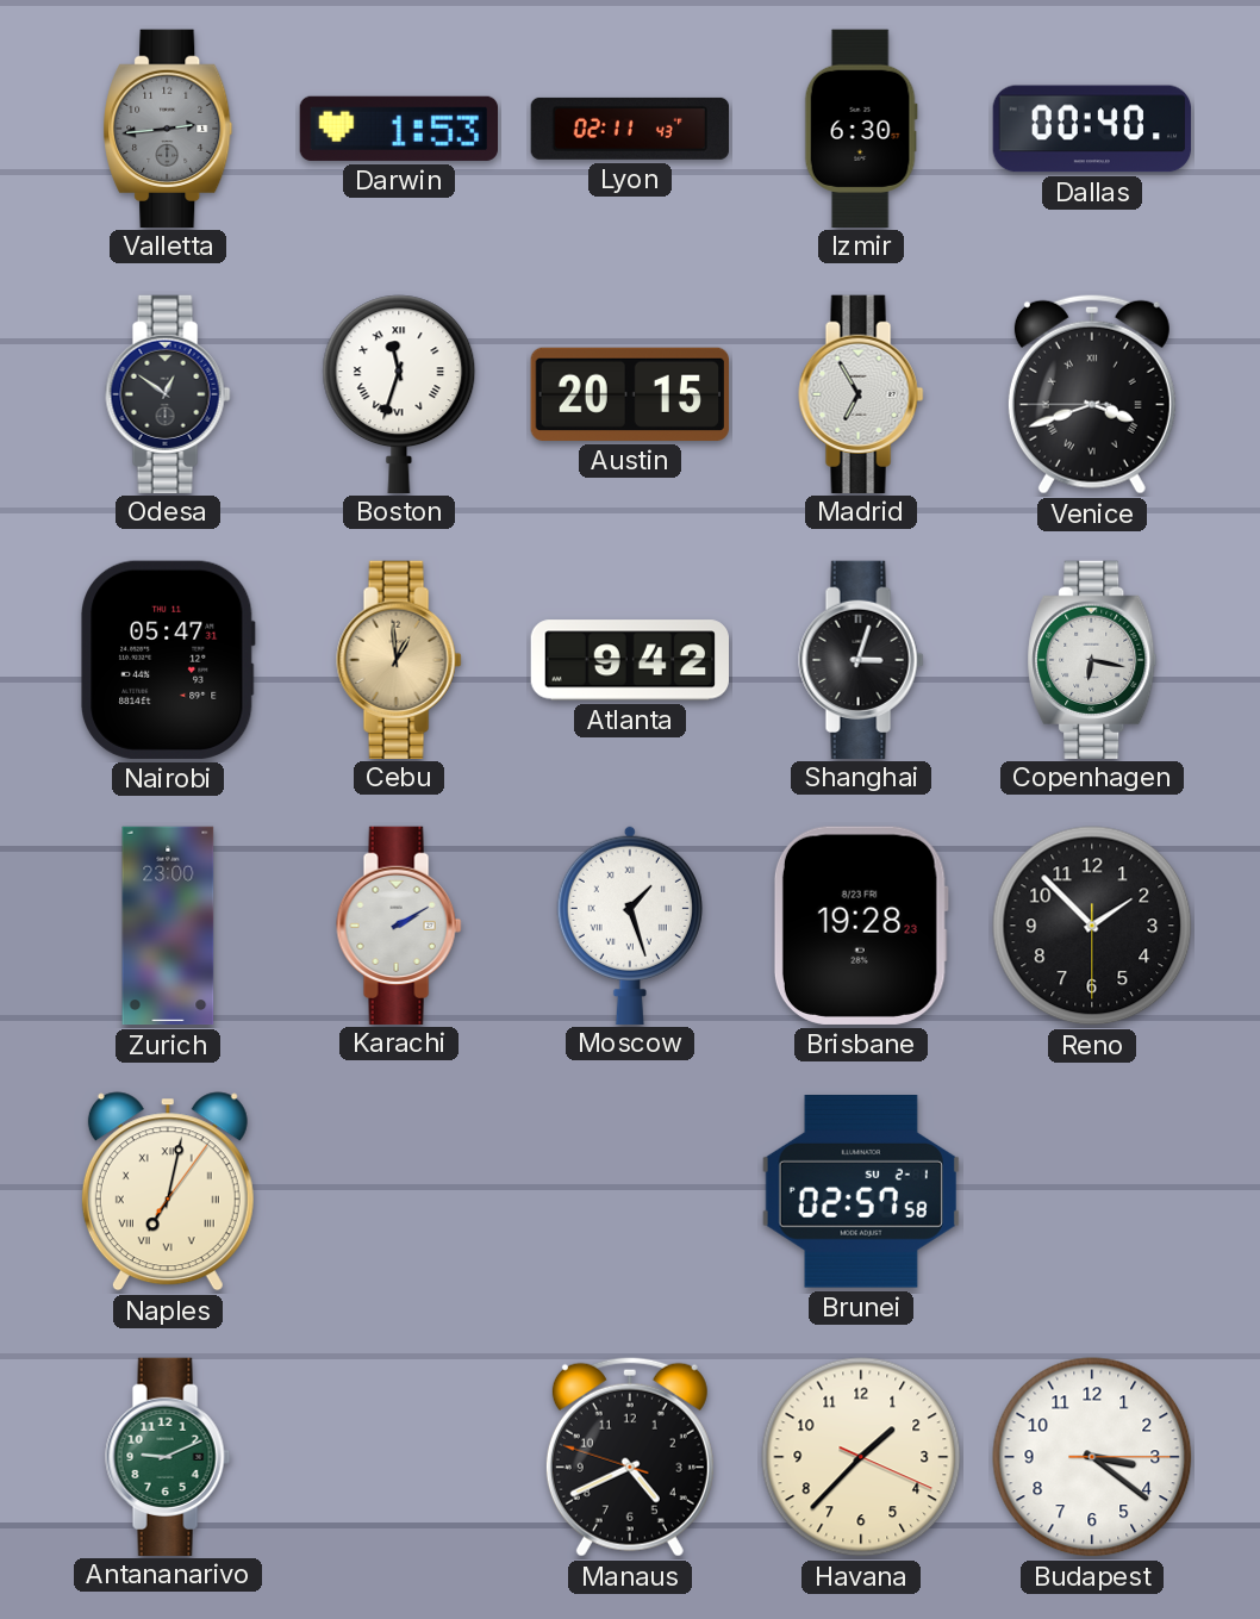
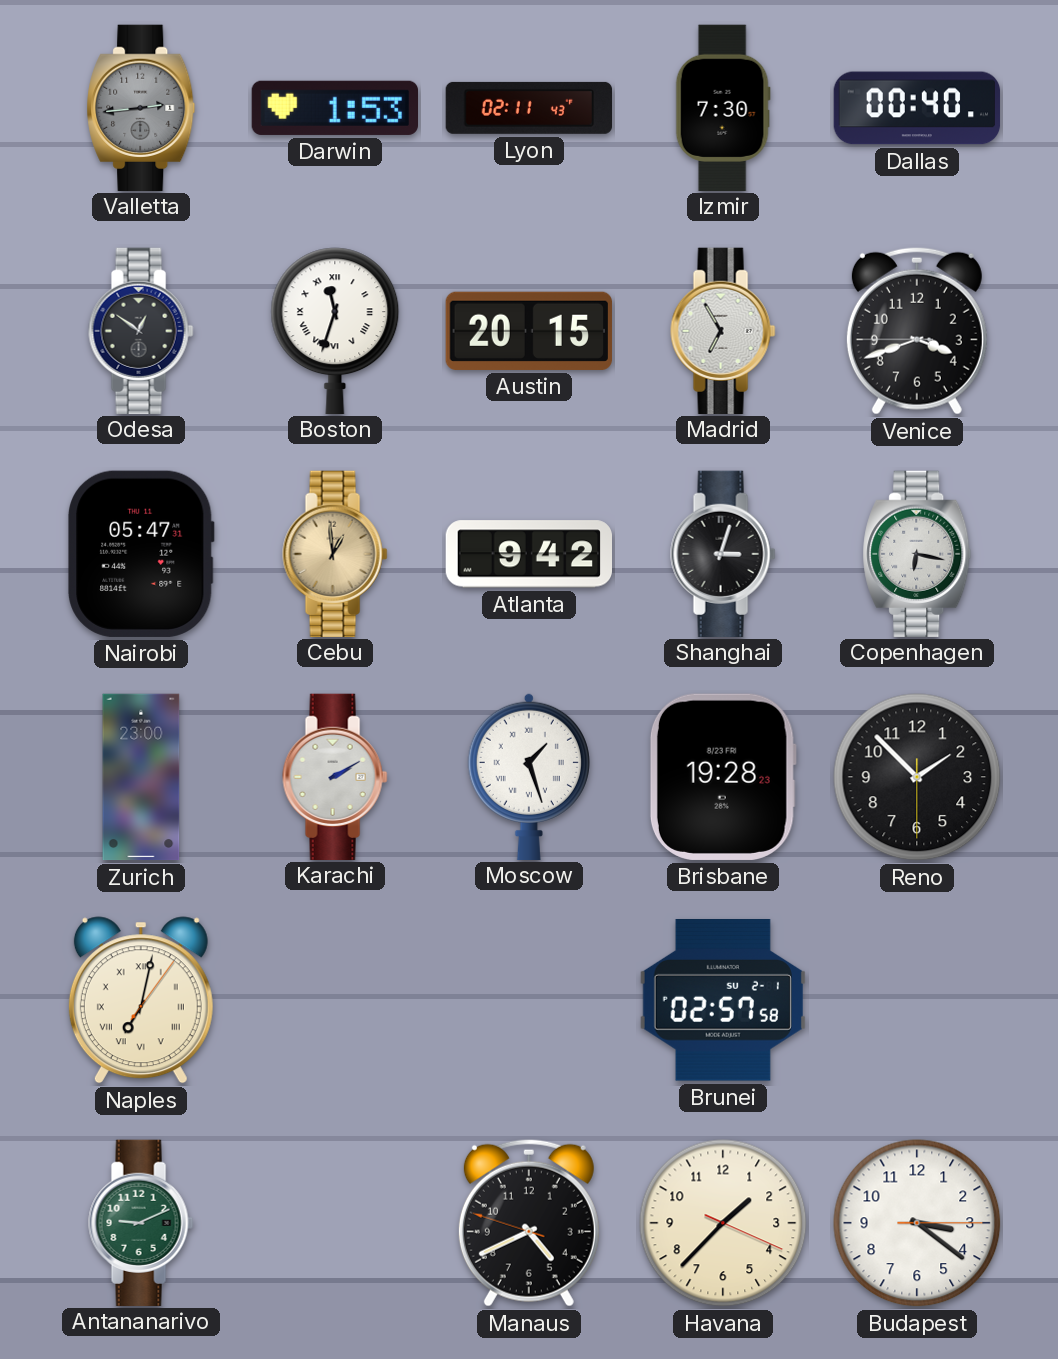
Izmir: 6:30 -> 7:30
Venice numerals: Roman -> Arabic
